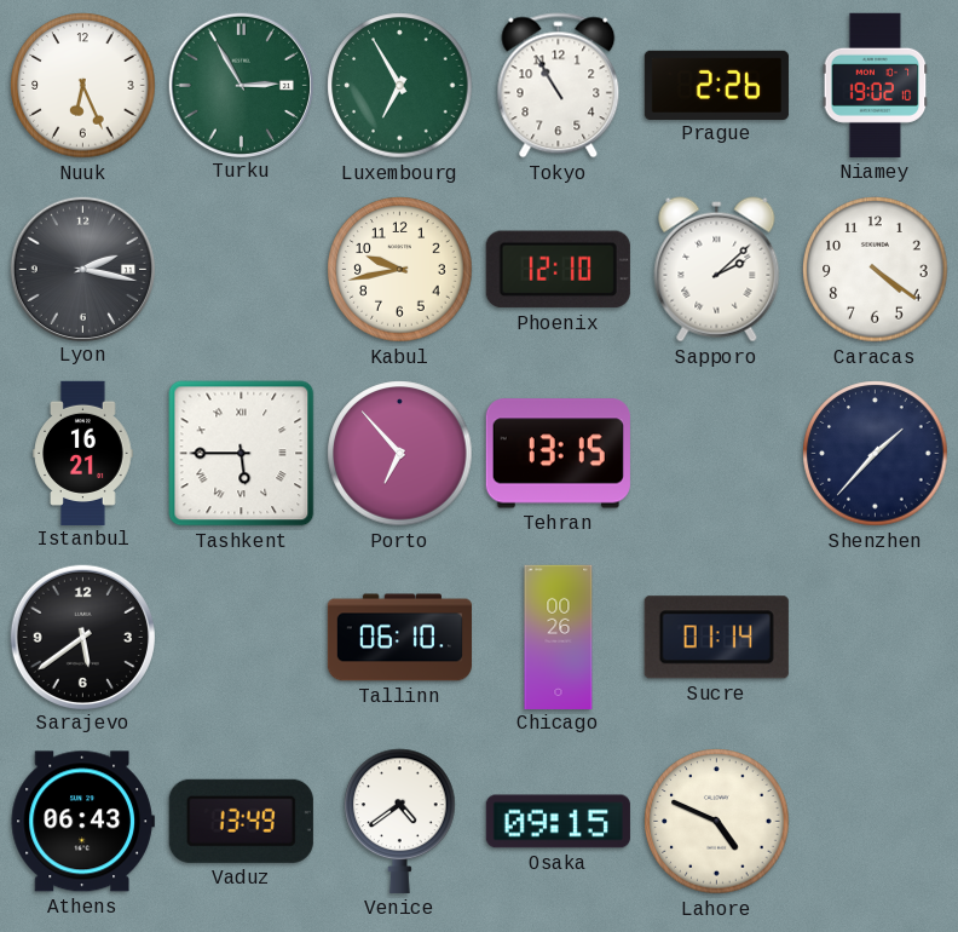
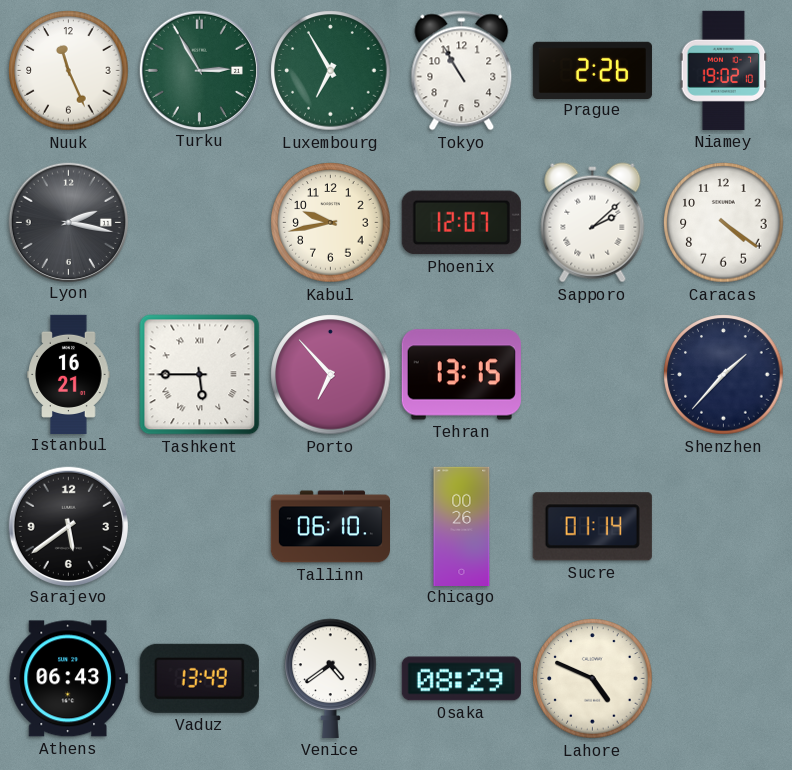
Nuuk: 6:26 -> 11:26
Phoenix: 12:10 -> 12:07
Osaka: 09:15 -> 08:29
